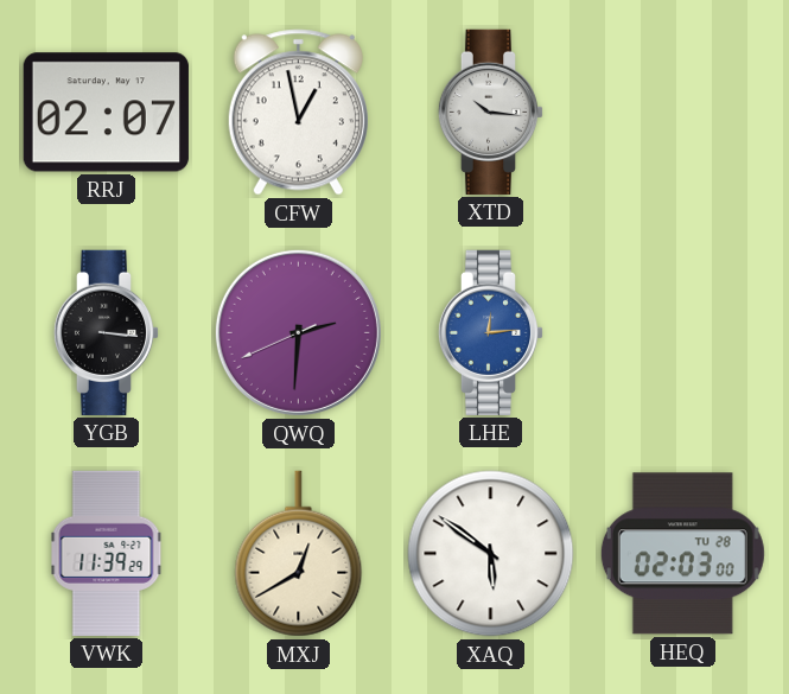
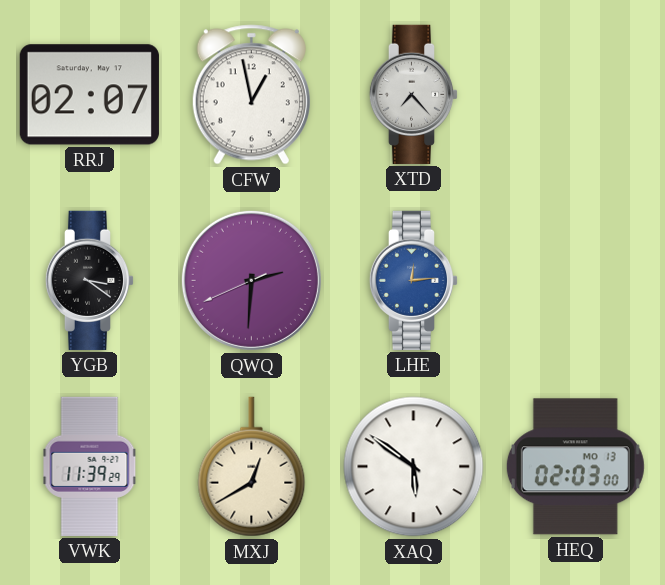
XTD: 10:16 -> 7:23
YGB: 3:16 -> 3:21
HEQ date: TU 28 -> MO 13
